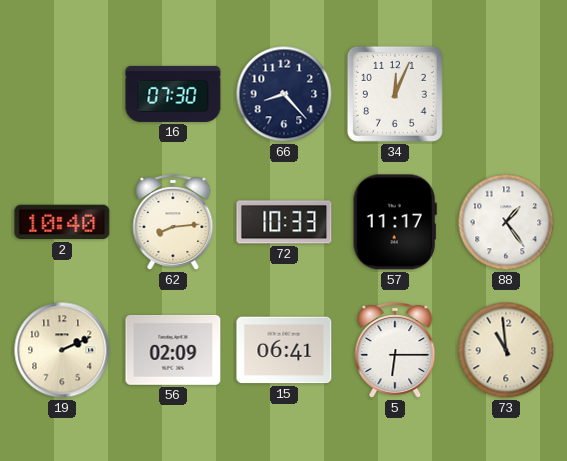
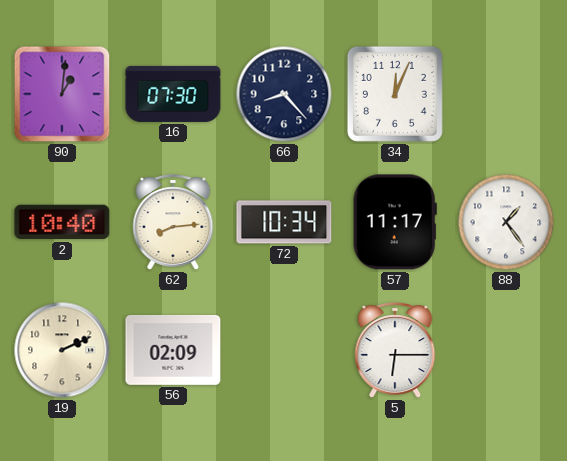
90: none -> 1:01
72: 10:33 -> 10:34
15: 06:41 -> none
73: 10:59 -> none
